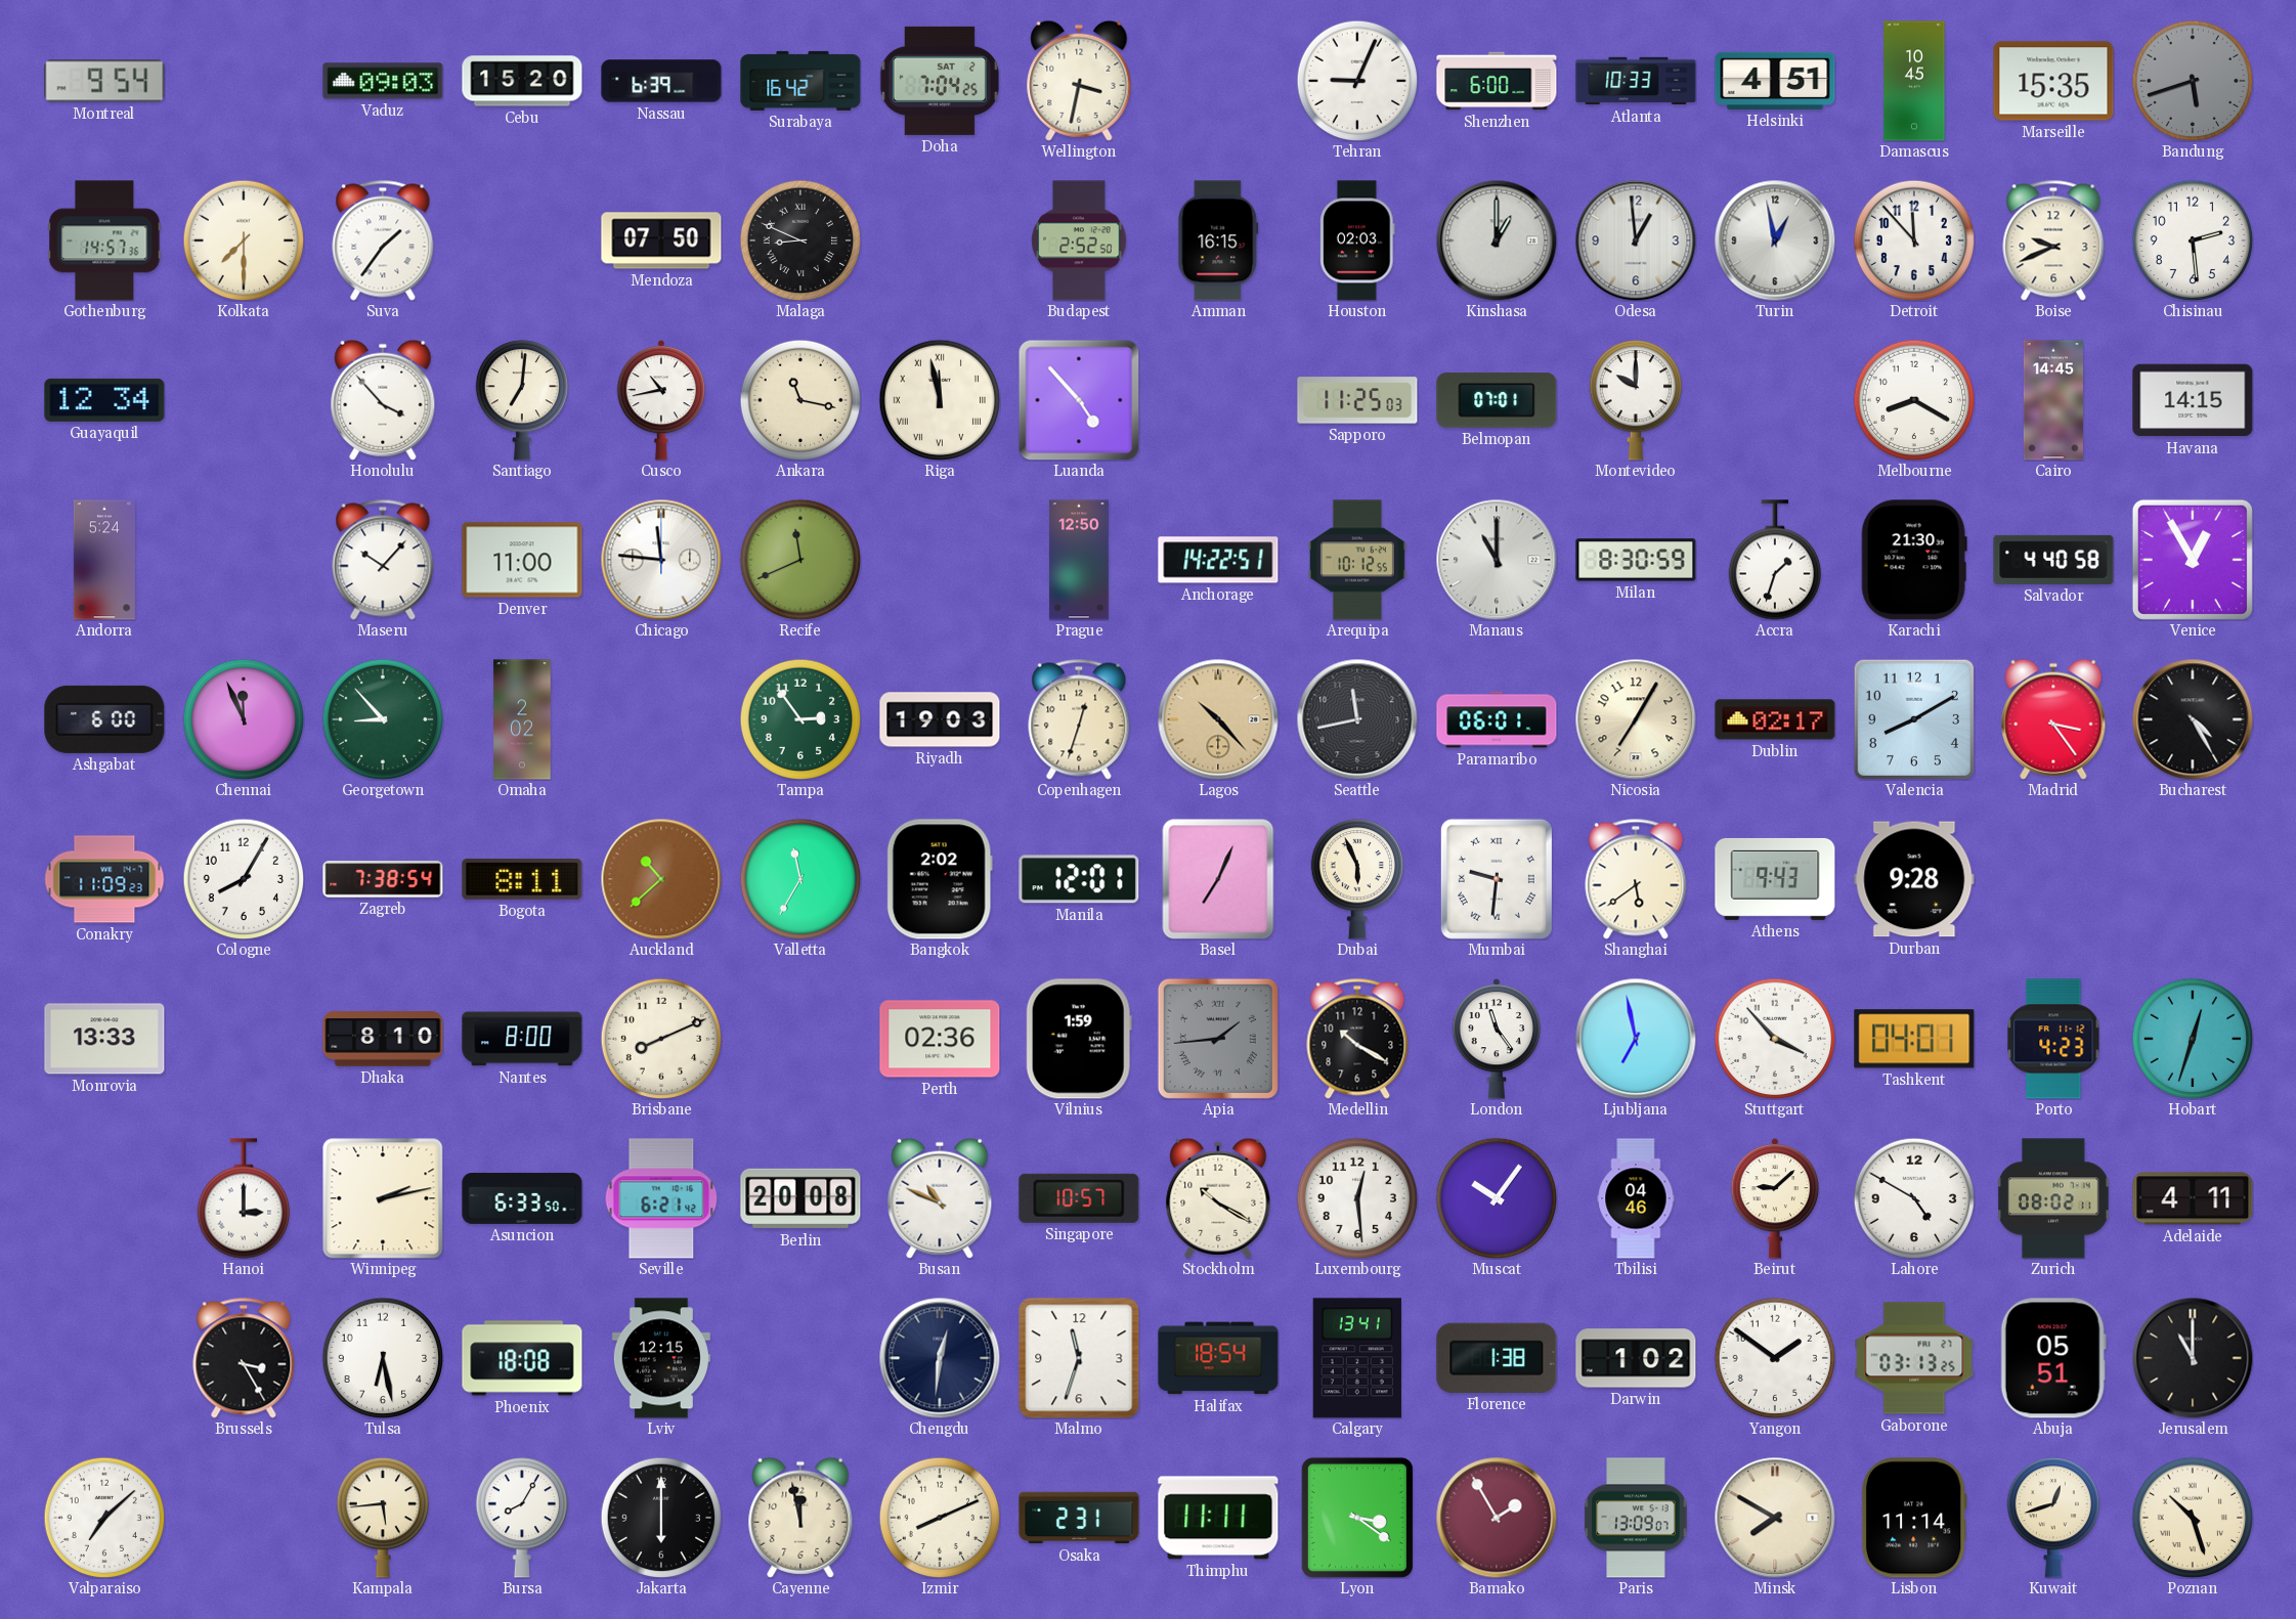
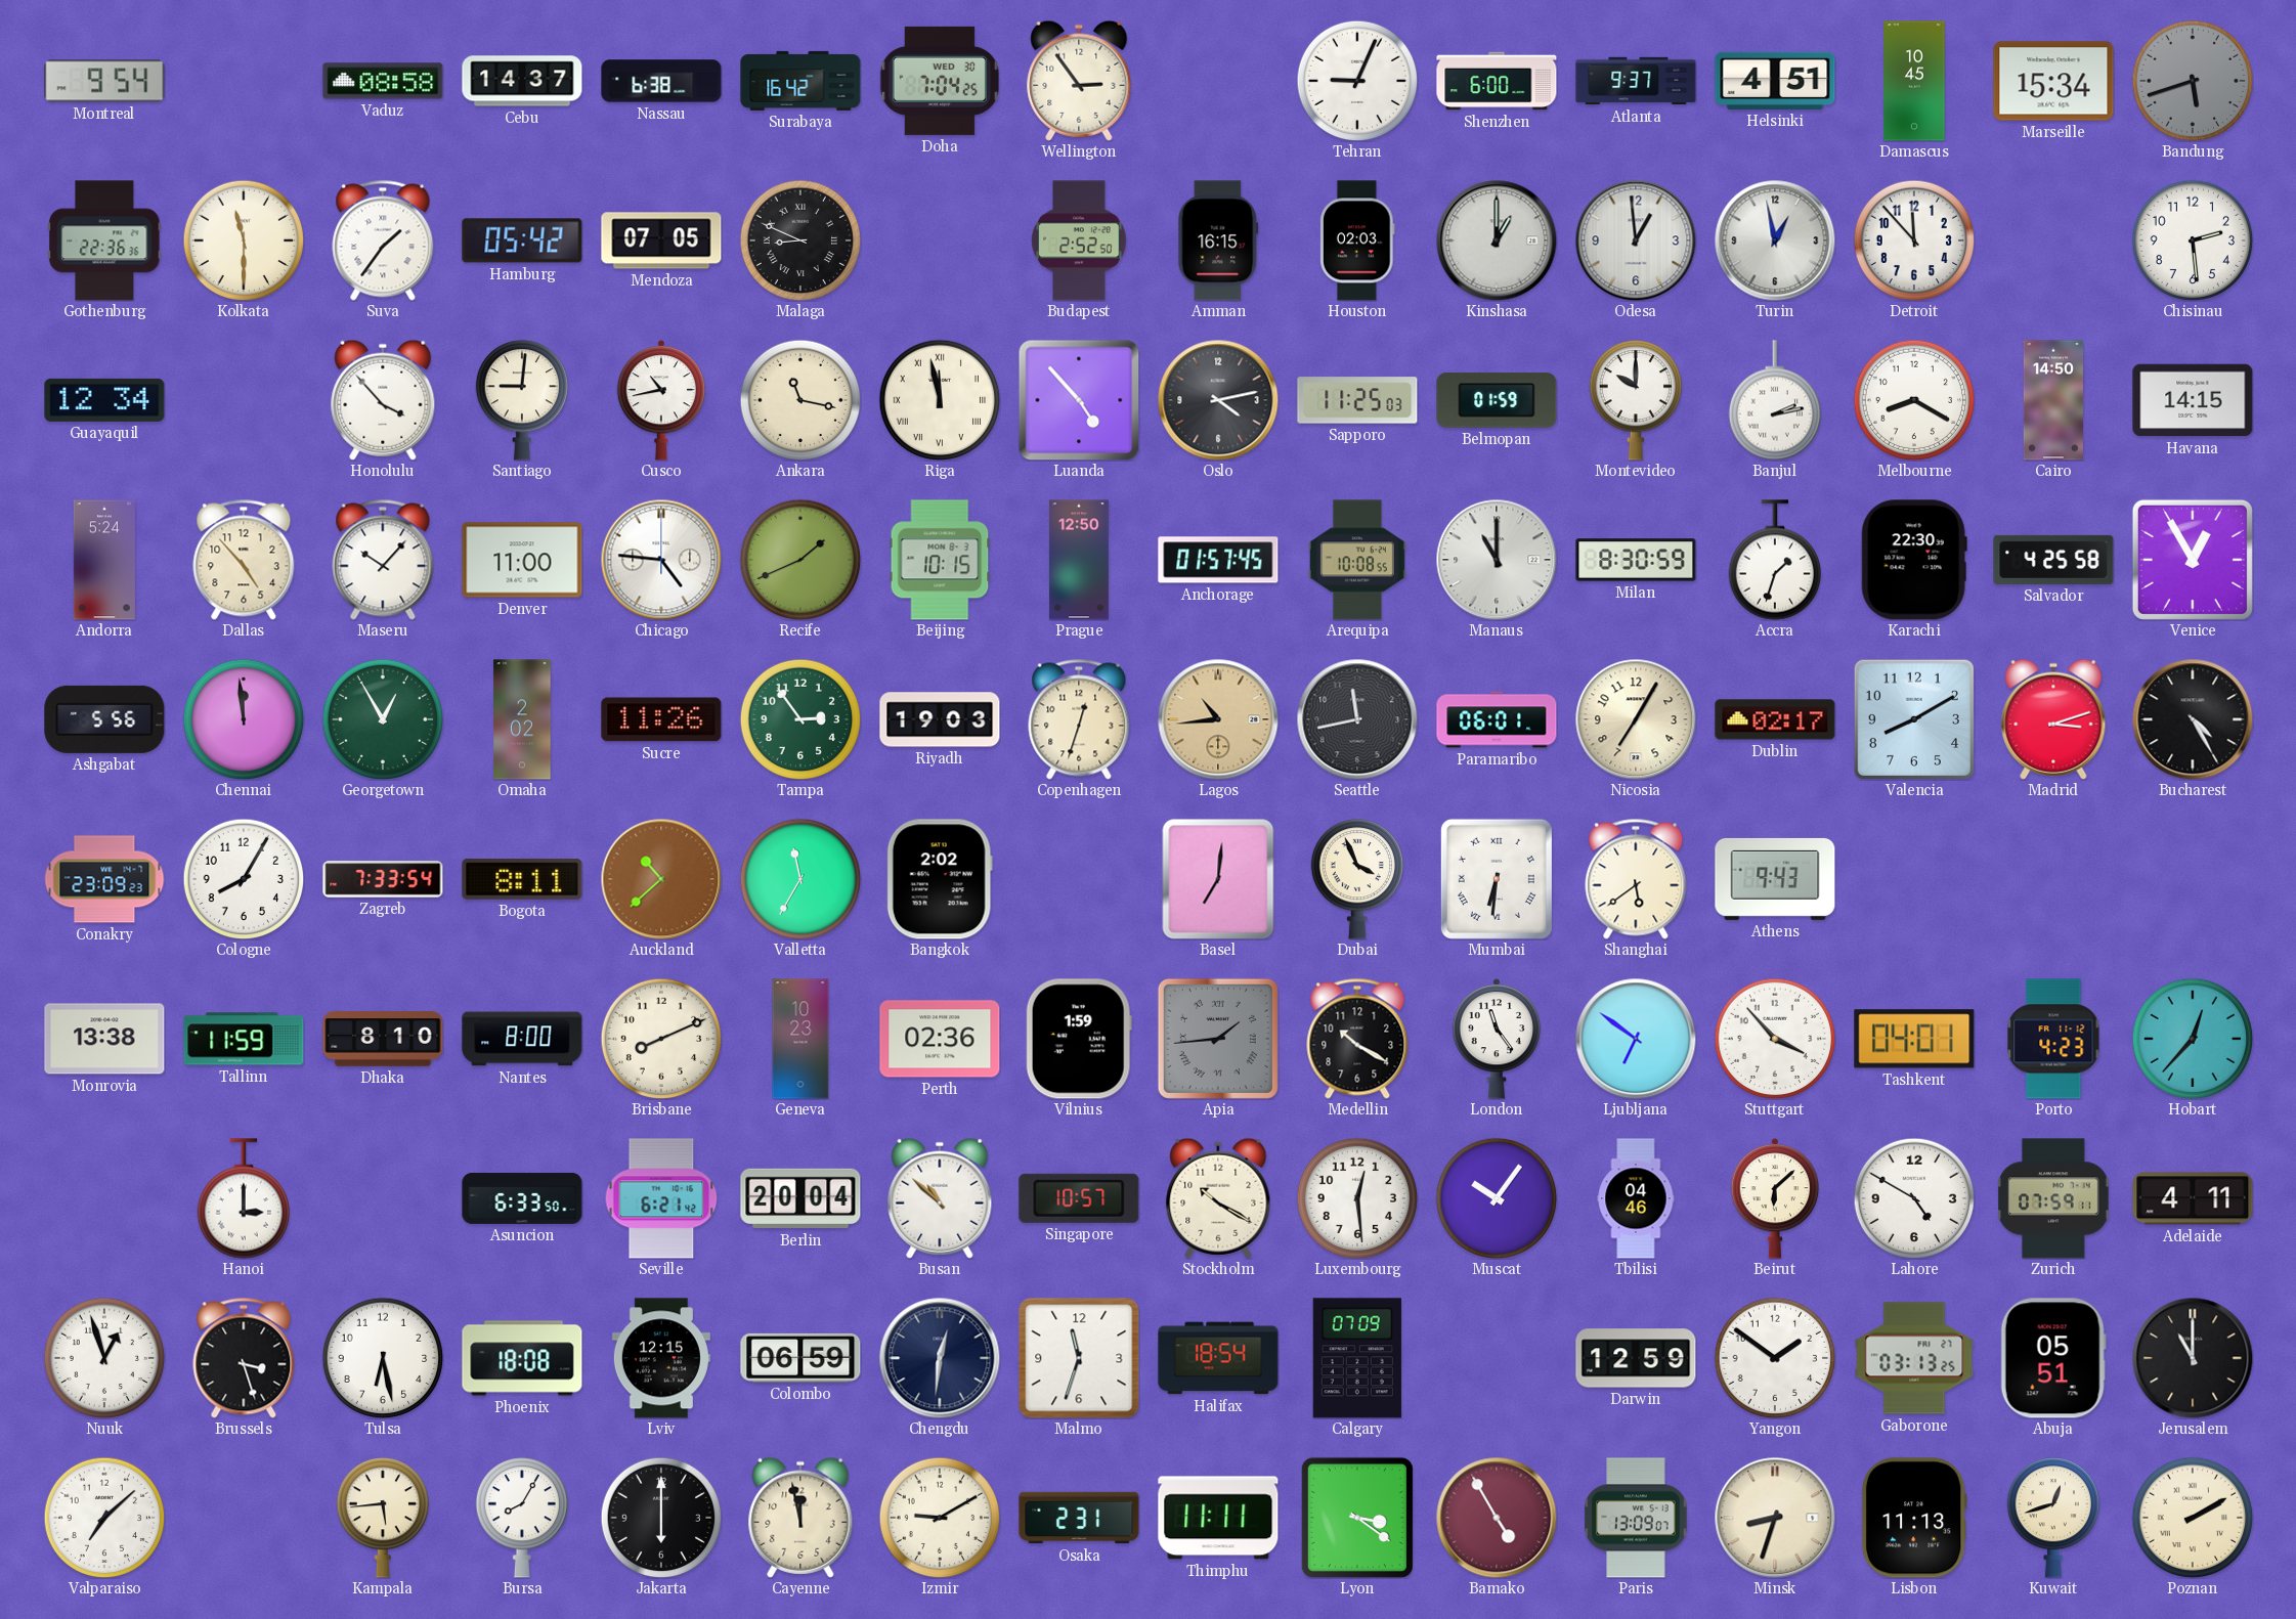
Vaduz: 09:03 -> 08:58
Cebu: 15:20 -> 14:37
Nassau: 6:39 -> 6:38
Doha date: SAT 2 -> WED 30
Wellington: 3:32 -> 2:54
Atlanta: 10:33 -> 9:37
Marseille: 15:35 -> 15:34
Gothenburg: 14:57 -> 22:36
Kolkata: 7:30 -> 11:30
Hamburg: none -> 05:42
Mendoza: 07:50 -> 07:05
Boise: 9:41 -> none
Santiago: 7:01 -> 9:01
Oslo: none -> 4:13
Belmopan: 07:01 -> 01:59
Banjul: none -> 2:13
Cairo: 14:45 -> 14:50
Dallas: none -> 4:53
Chicago: 11:46 -> 4:46
Recife: 11:41 -> 1:41
Beijing: none -> 10:15
Anchorage: 14:22 -> 01:57
Arequipa: 10:12 -> 10:08
Karachi: 21:30 -> 22:30
Salvador: 4:40 -> 4:25
Ashgabat: 6:00 -> 5:56
Chennai: 11:56 -> 11:59
Georgetown: 8:53 -> 12:55
Sucre: none -> 11:26
Lagos: 10:23 -> 10:44
Madrid: 3:24 -> 3:12
Conakry: 11:09 -> 23:09
Zagreb: 7:38 -> 7:33
Manila: 12:01 -> none
Basel: 7:04 -> 7:01
Dubai: 5:56 -> 3:56
Mumbai: 9:31 -> 6:31
Durban: 9:28 -> none
Monrovia: 13:33 -> 13:38
Tallinn: none -> 11:59
Geneva: none -> 10:23
Ljubljana: 6:58 -> 6:51
Hobart: 12:33 -> 12:37
Winnipeg: 2:13 -> none
Berlin: 20:08 -> 20:04
Busan: 10:49 -> 10:52
Beirut: 9:08 -> 6:08
Zurich: 08:02 -> 07:59
Nuuk: none -> 12:57
Brussels: 3:25 -> 3:27
Colombo: none -> 06:59
Calgary: 13:41 -> 07:09
Florence: 1:38 -> none
Darwin: 1:02 -> 12:59
Izmir: 8:11 -> 9:10
Bamako: 1:55 -> 4:55
Minsk: 7:50 -> 8:33
Lisbon: 11:14 -> 11:13
Poznan: 10:27 -> 2:10
